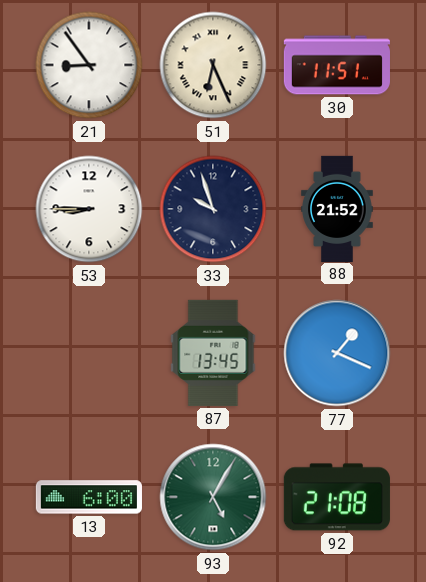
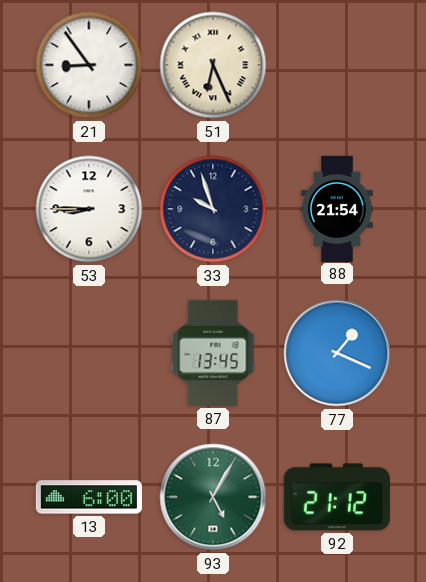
30: 11:51 -> none
88: 21:52 -> 21:54
92: 21:08 -> 21:12
